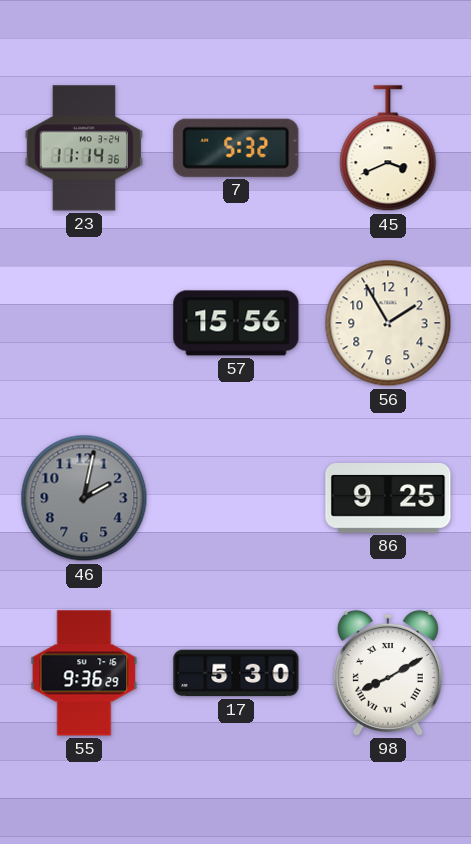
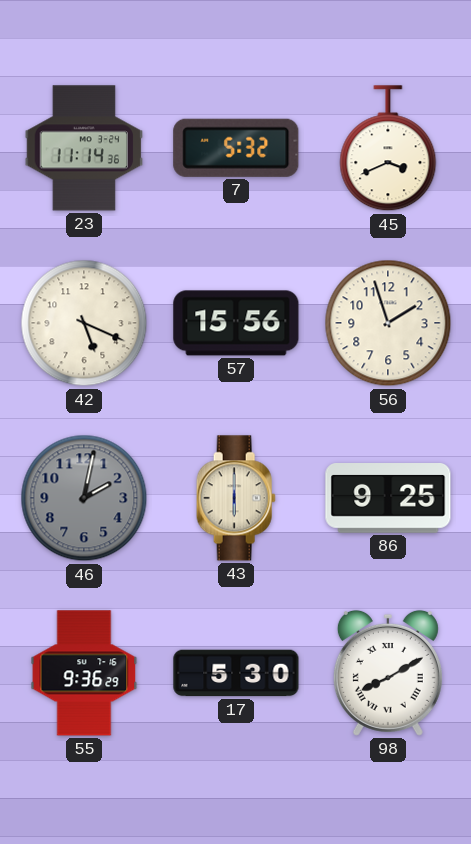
42: none -> 5:19
56: 1:55 -> 1:57
43: none -> 6:00
